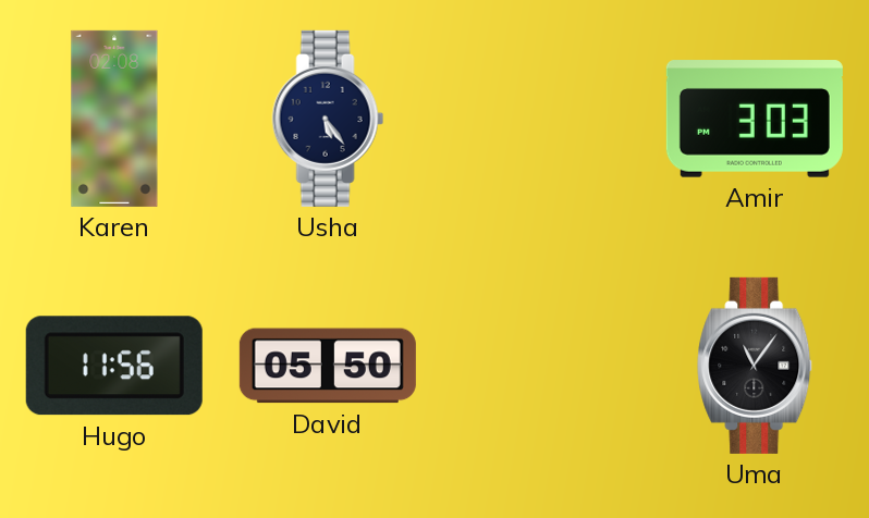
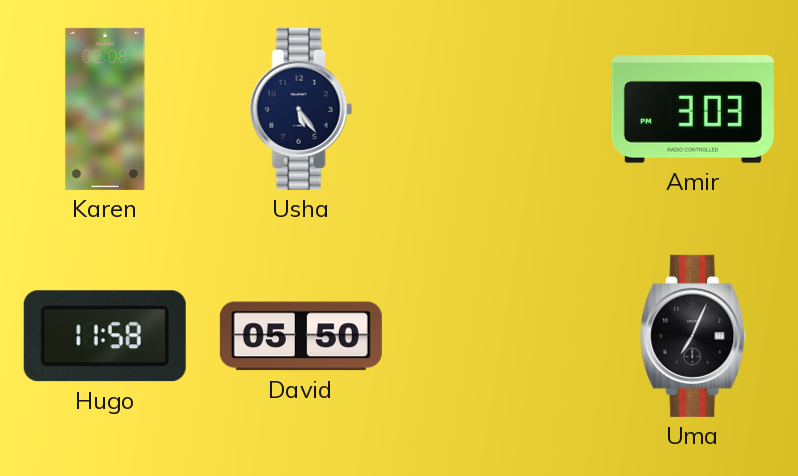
Hugo: 11:56 -> 11:58
Uma: 11:06 -> 7:04
